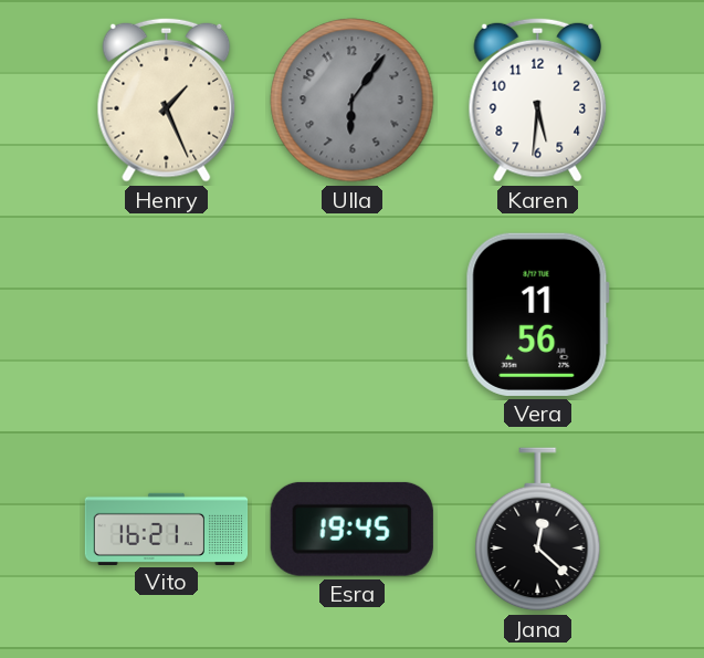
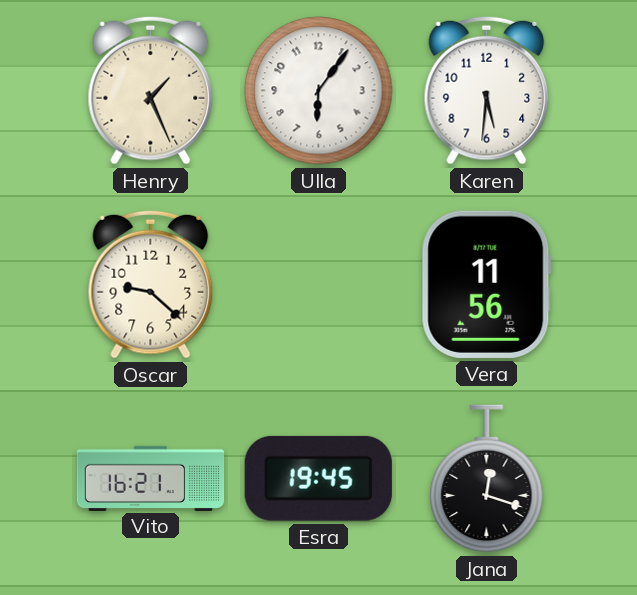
Ulla dial: grey -> white
Oscar: none -> 9:22
Jana: 12:22 -> 12:18
